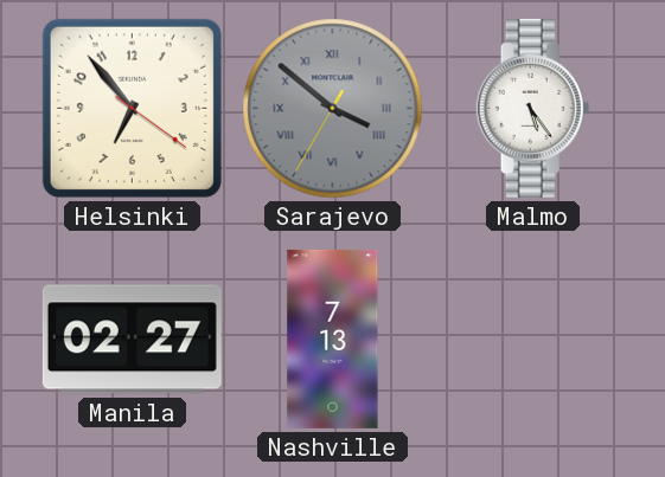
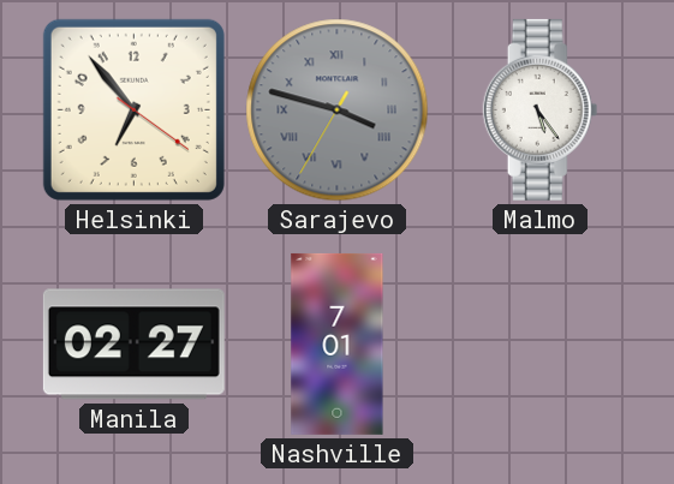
Sarajevo: 3:51 -> 3:47
Nashville: 7:13 -> 7:01
